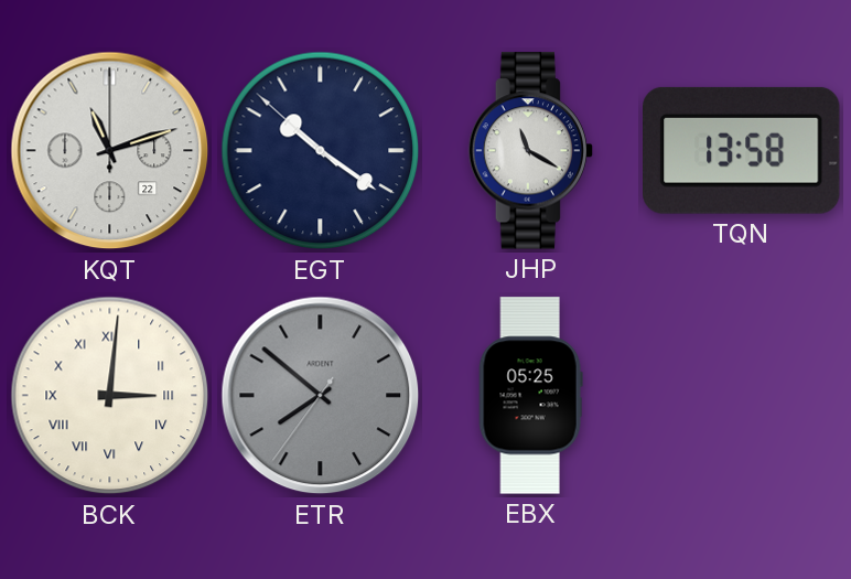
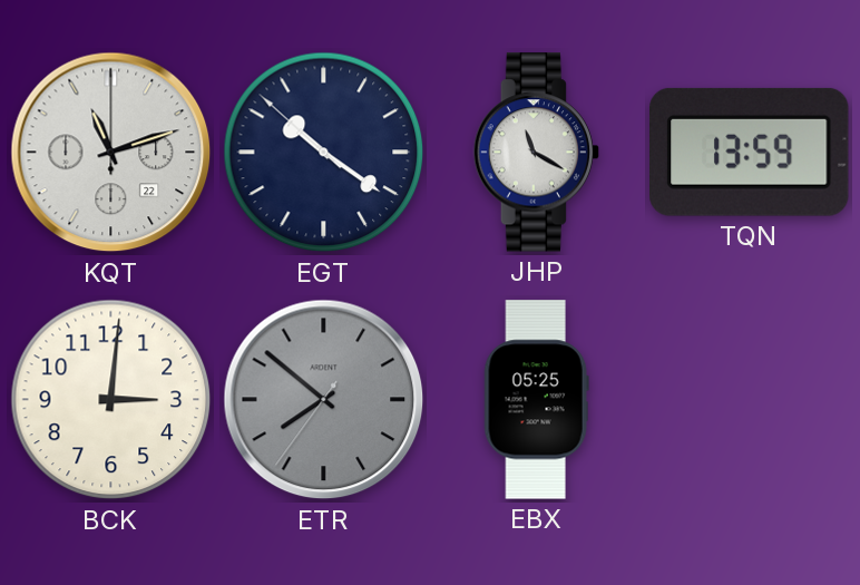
TQN: 13:58 -> 13:59
BCK numerals: Roman -> Arabic
